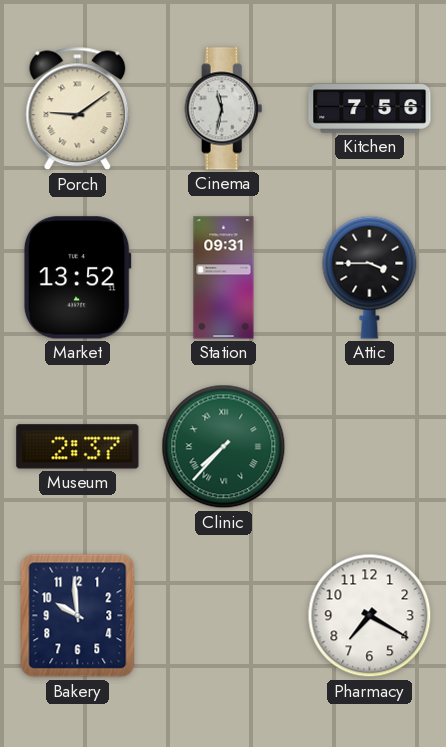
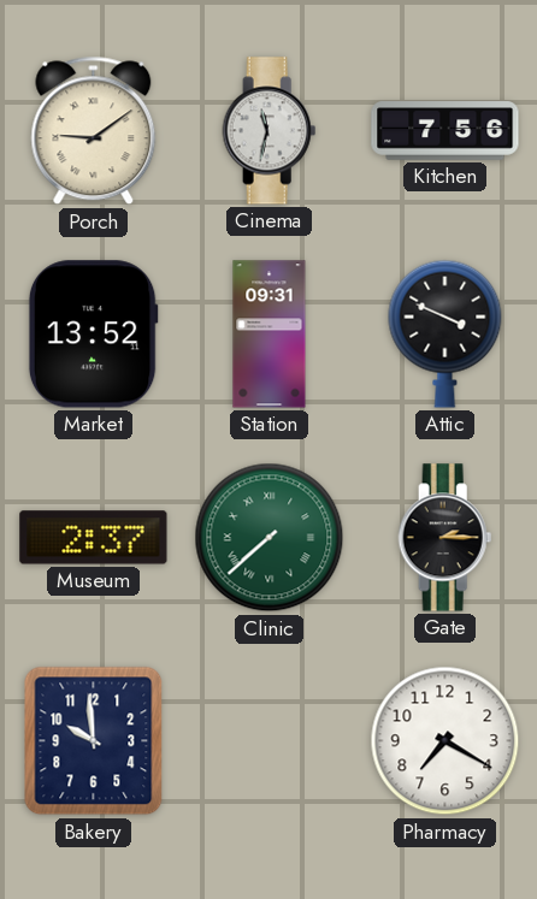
Attic: 3:45 -> 3:49
Clinic: 7:37 -> 7:38
Gate: none -> 2:15
